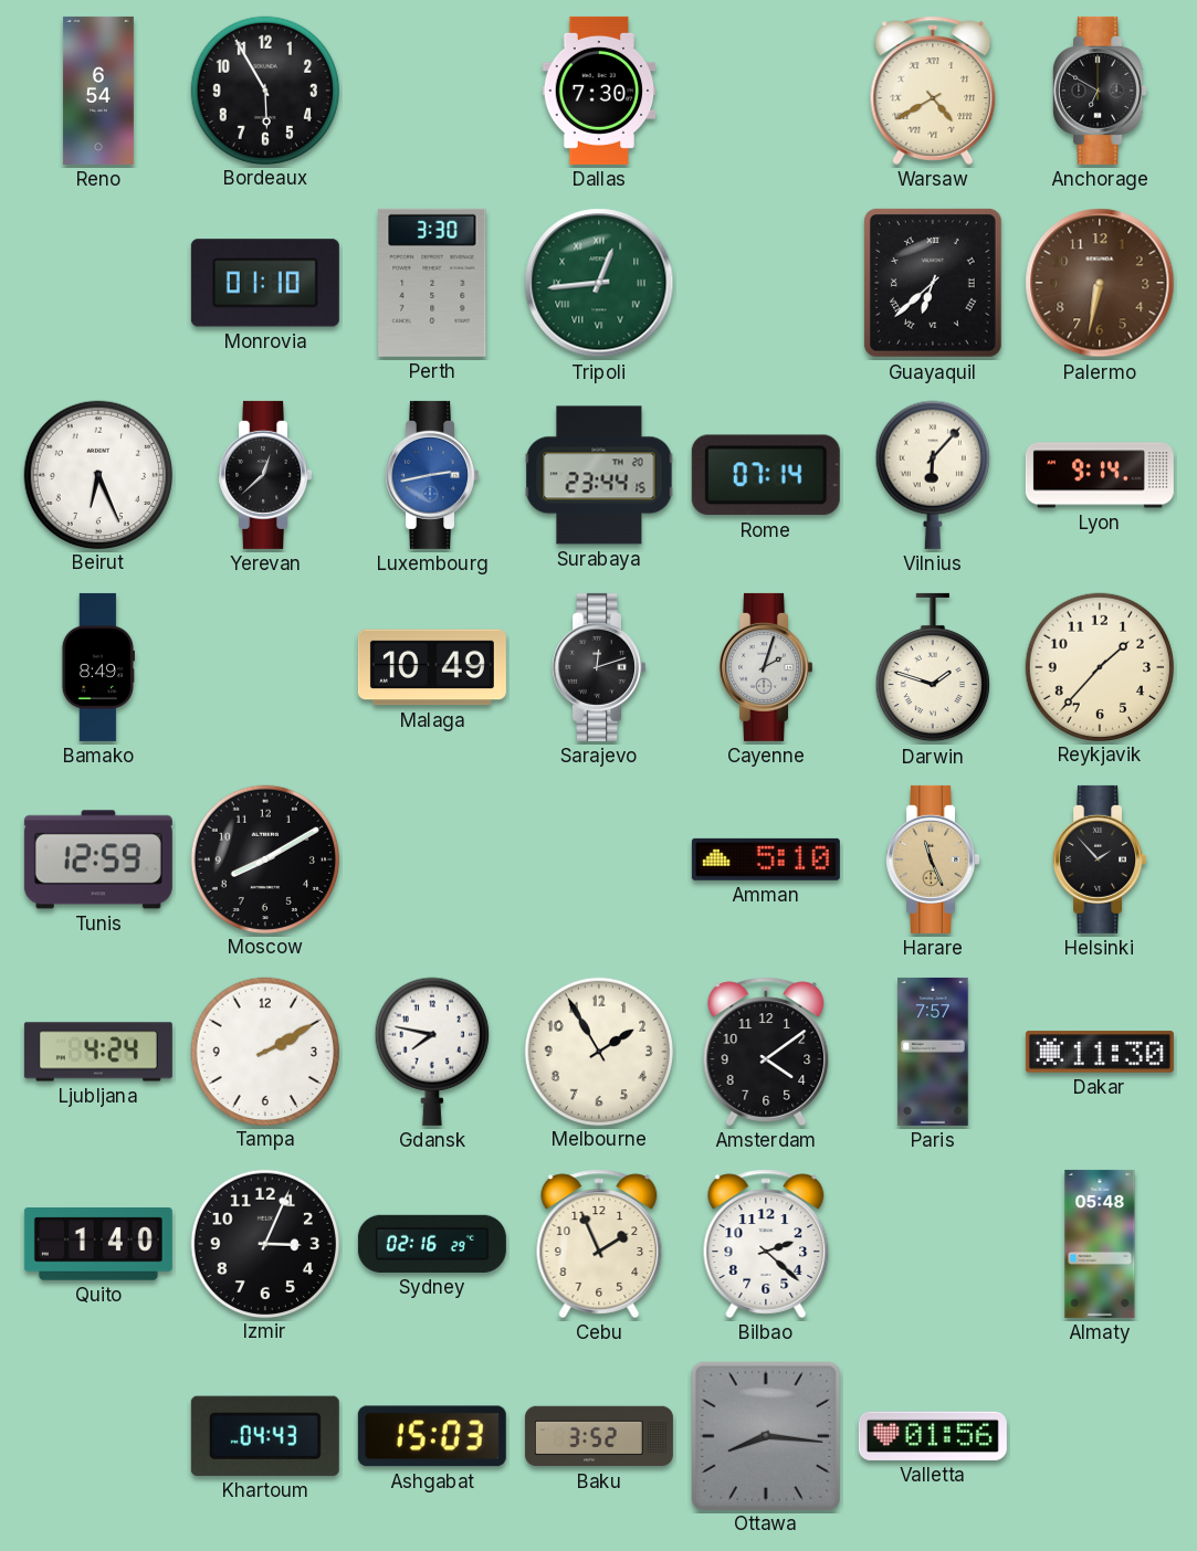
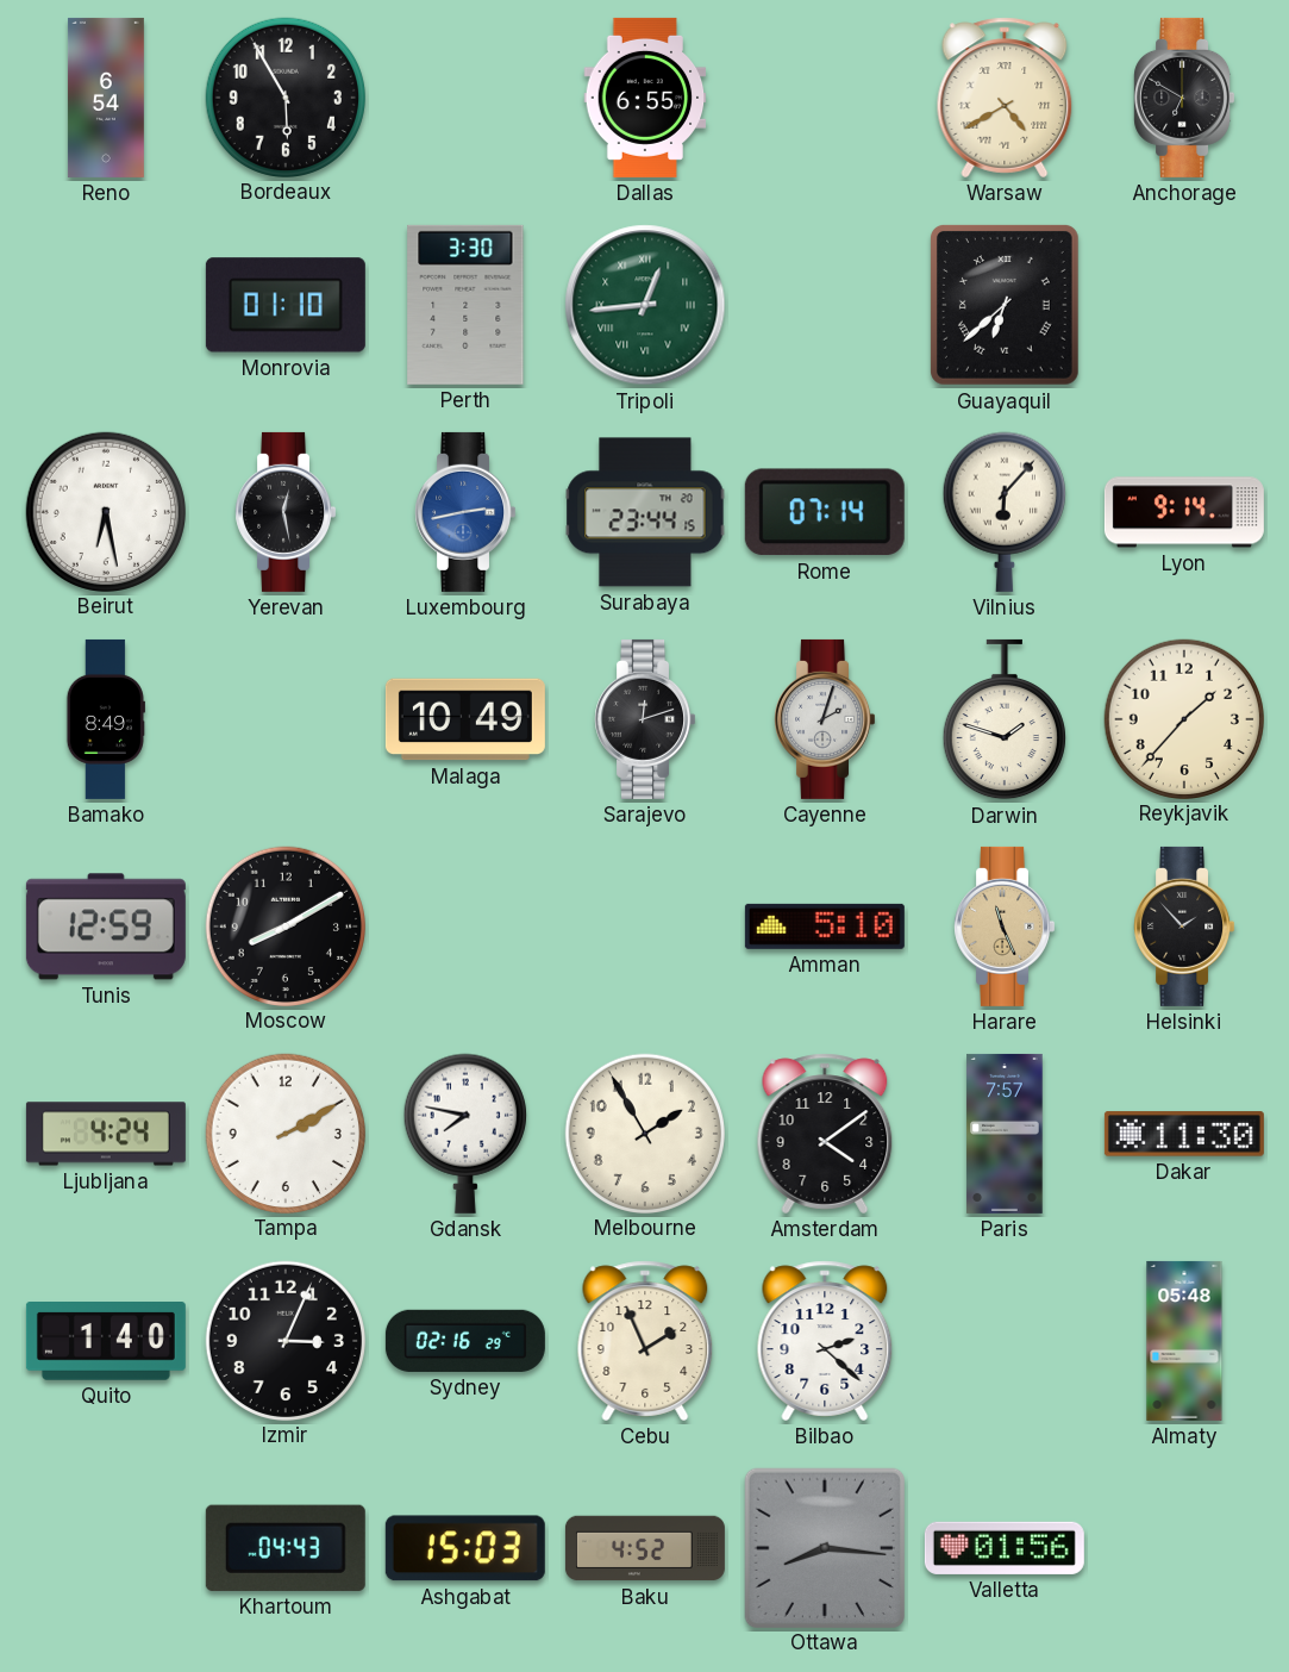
Dallas: 7:30 -> 6:55
Palermo: 6:32 -> none
Beirut: 6:26 -> 6:28
Yerevan: 12:38 -> 12:28
Baku: 3:52 -> 4:52
